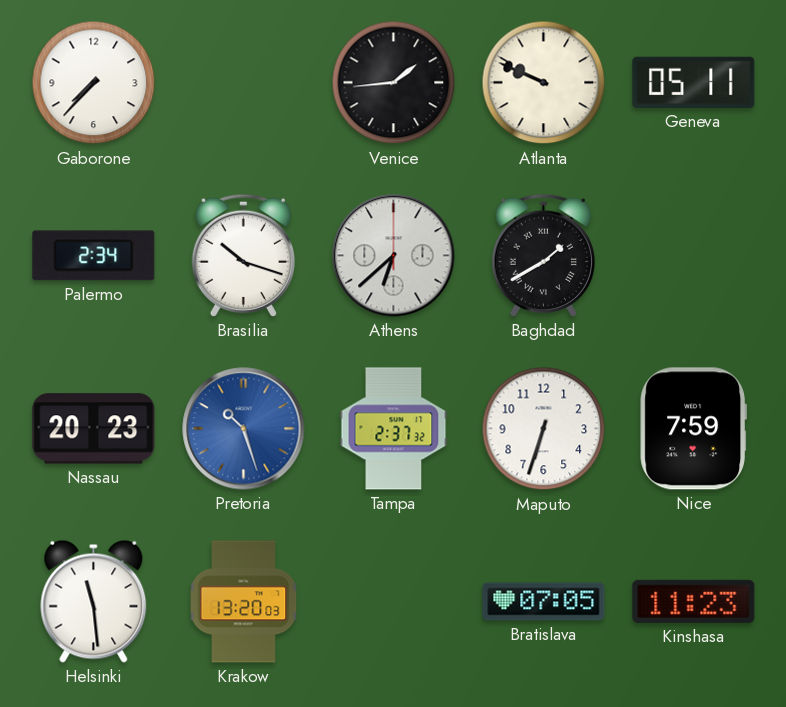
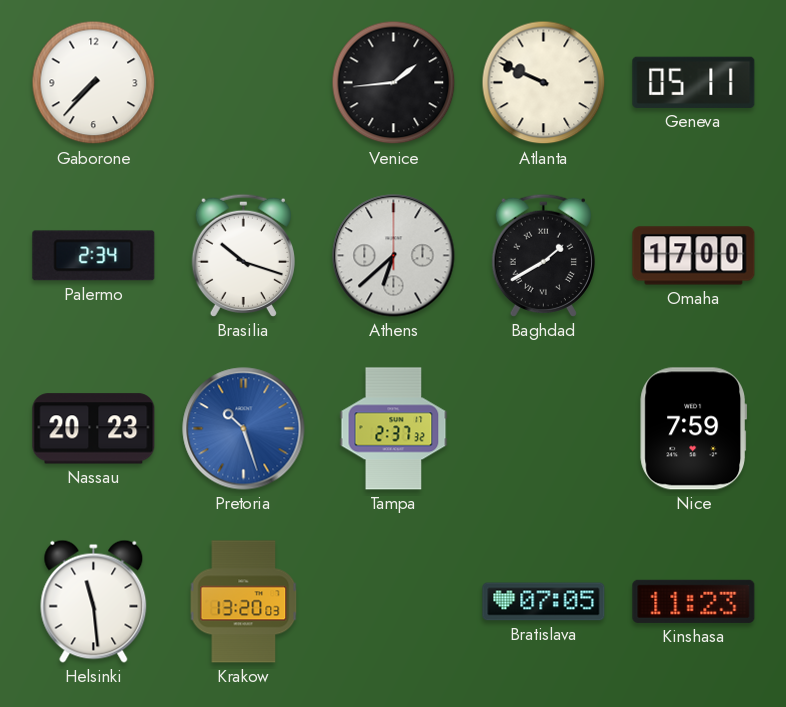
Omaha: none -> 17:00
Maputo: 6:33 -> none
